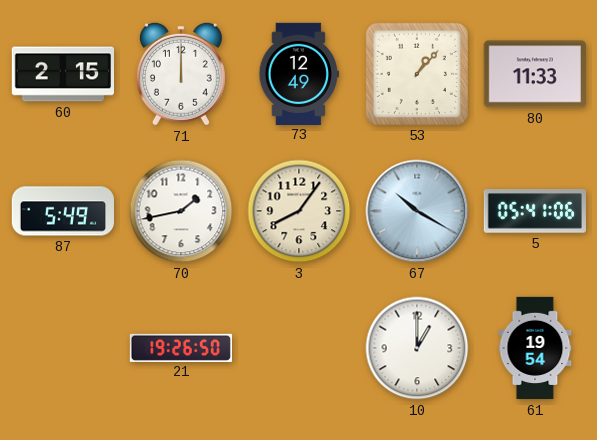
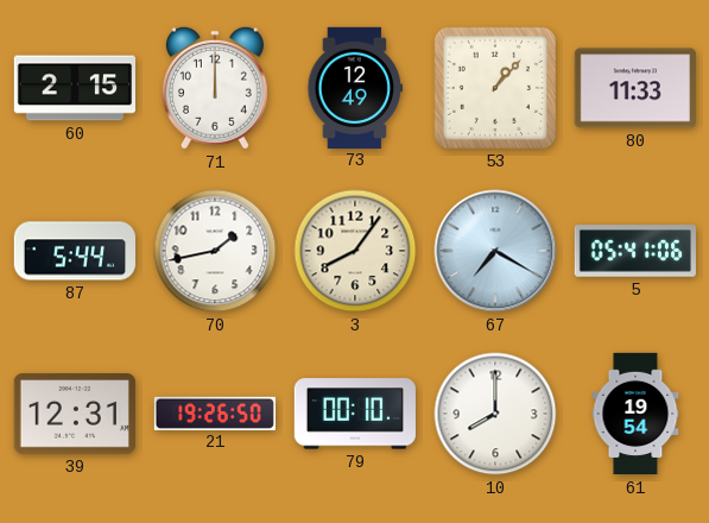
87: 5:49 -> 5:44
67: 10:20 -> 7:20
39: none -> 12:31
79: none -> 00:10
10: 1:00 -> 8:00
